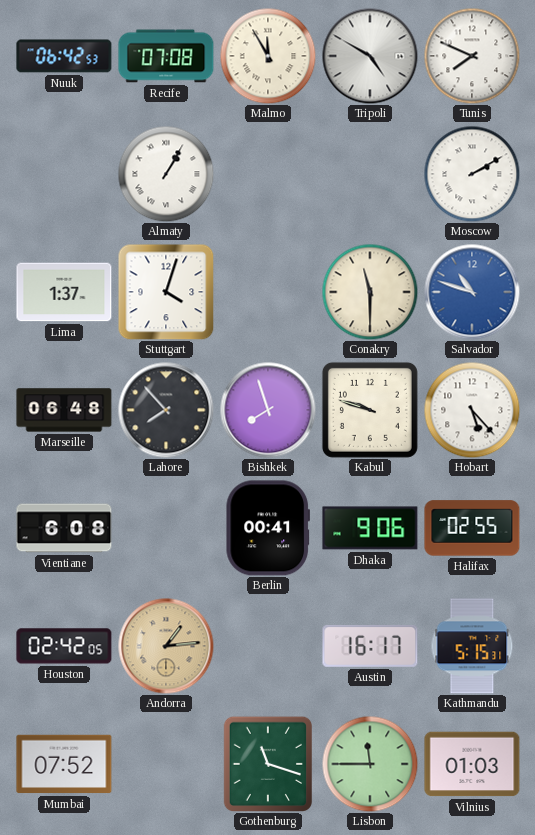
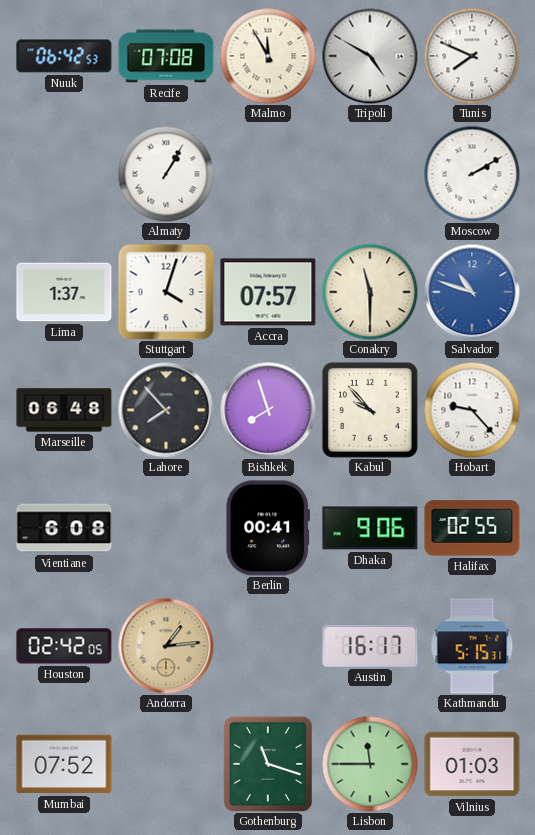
Accra: none -> 07:57
Kabul: 9:48 -> 9:53
Hobart: 5:23 -> 9:23
